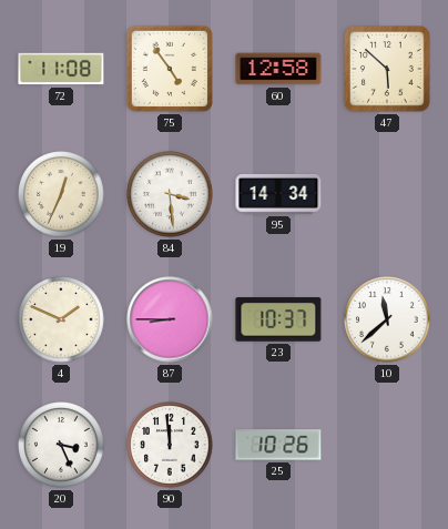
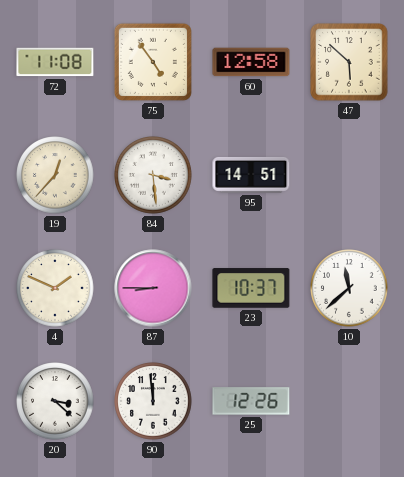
19: 12:34 -> 12:37
95: 14:34 -> 14:51
20: 3:26 -> 3:22
25: 10:26 -> 12:26
